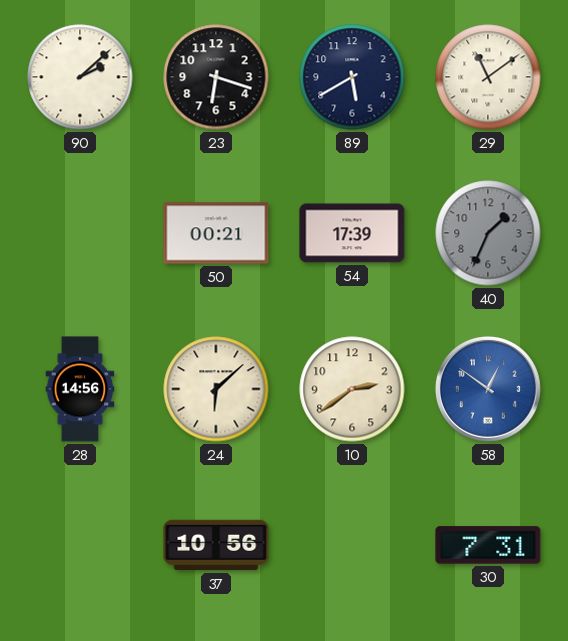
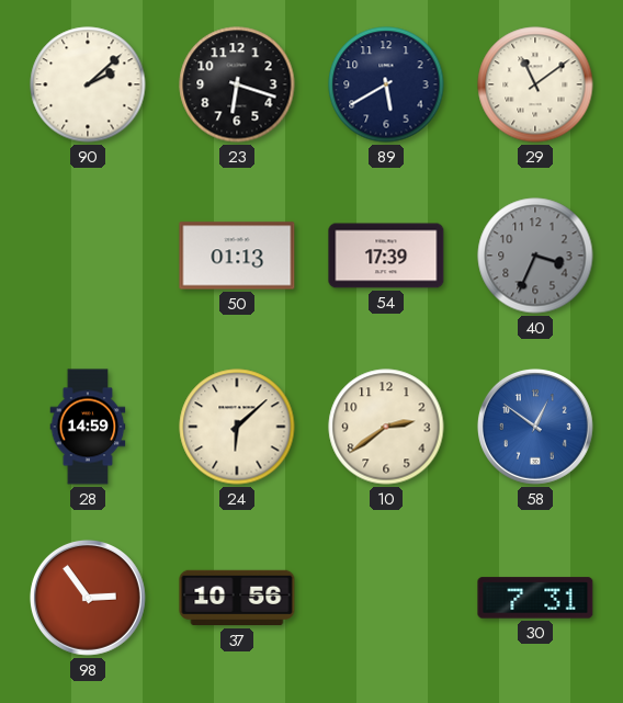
50: 00:21 -> 01:13
40: 1:34 -> 3:34
28: 14:56 -> 14:59
98: none -> 2:54
